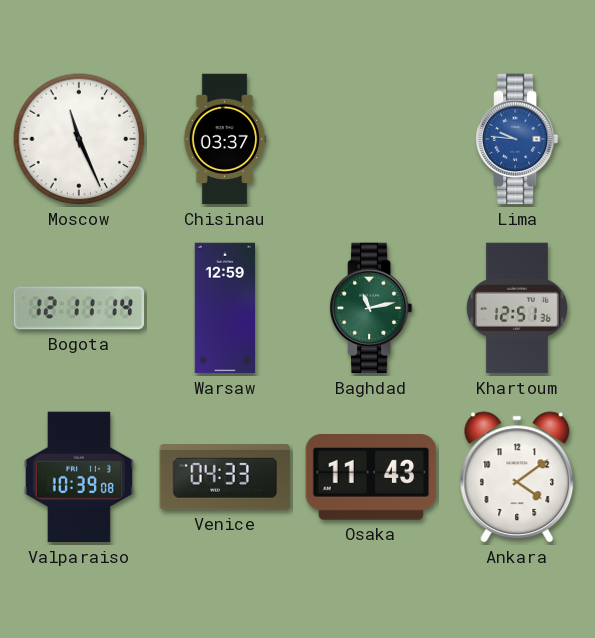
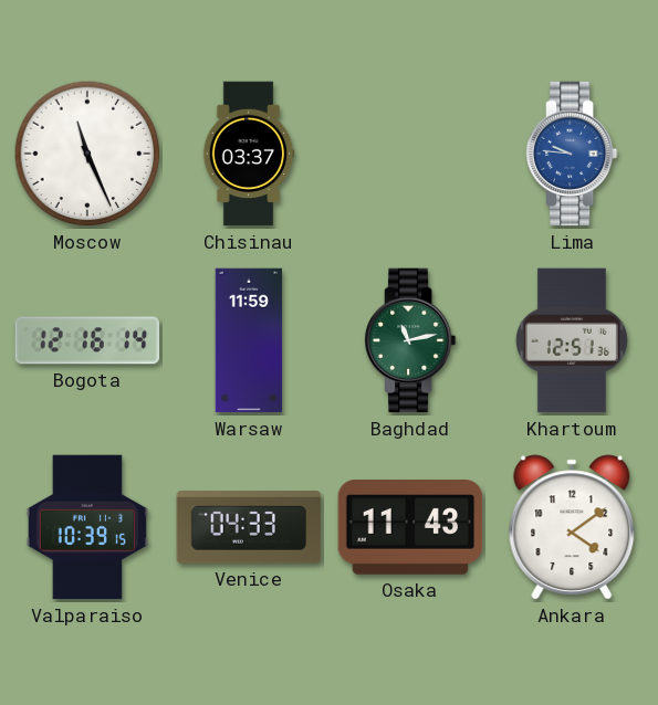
Bogota: 12:11 -> 12:16
Warsaw: 12:59 -> 11:59
Valparaiso: 10:39:08 -> 10:39:15
